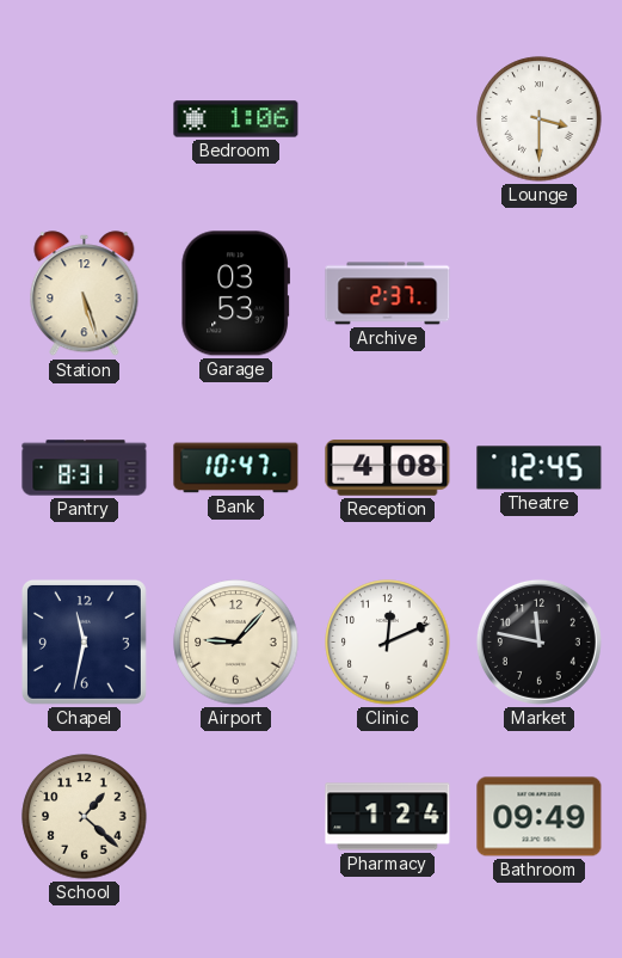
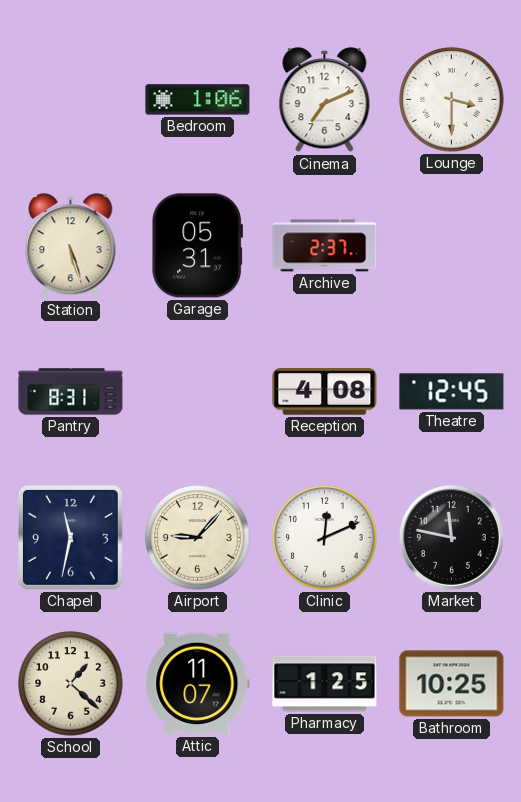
Cinema: none -> 7:11
Garage: 03:53 -> 05:31
Bank: 10:47 -> none
Attic: none -> 11:07
Pharmacy: 1:24 -> 1:25
Bathroom: 09:49 -> 10:25
